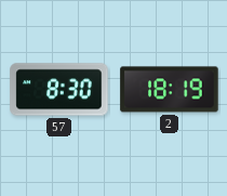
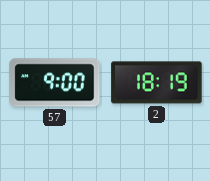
57: 8:30 -> 9:00
